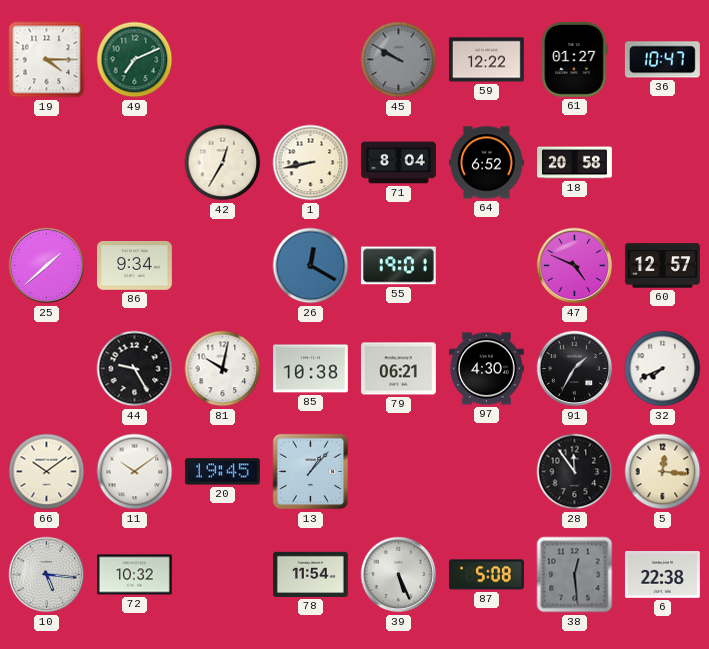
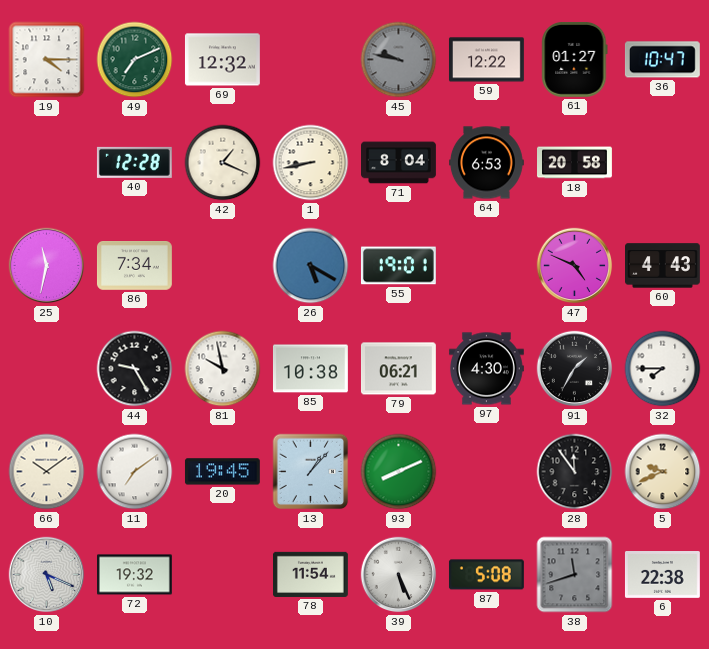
69: none -> 12:32
45: 9:50 -> 9:47
40: none -> 12:28
42: 12:35 -> 1:19
64: 6:52 -> 6:53
25: 1:38 -> 11:32
86: 9:34 -> 7:34
26: 12:20 -> 5:20
60: 12:57 -> 4:43
81: 10:02 -> 9:58
32: 7:41 -> 7:45
11: 10:09 -> 7:09
93: none -> 8:11
5: 12:16 -> 9:41
10: 5:16 -> 5:19
72: 10:32 -> 19:32
38: 12:29 -> 11:42
